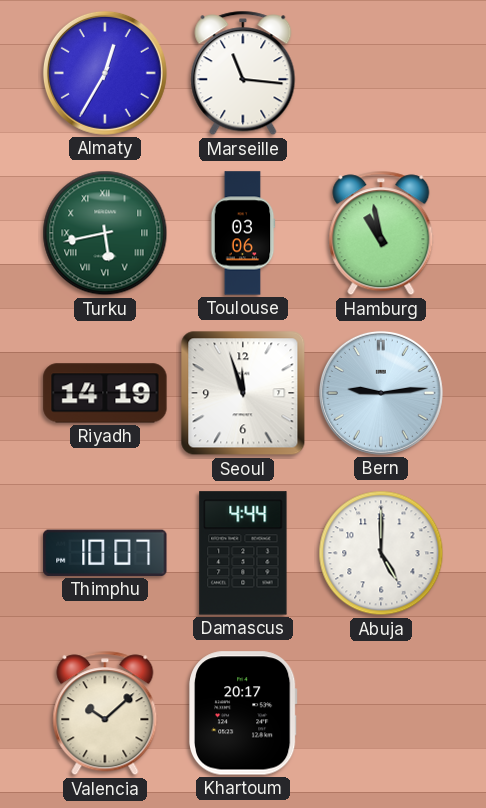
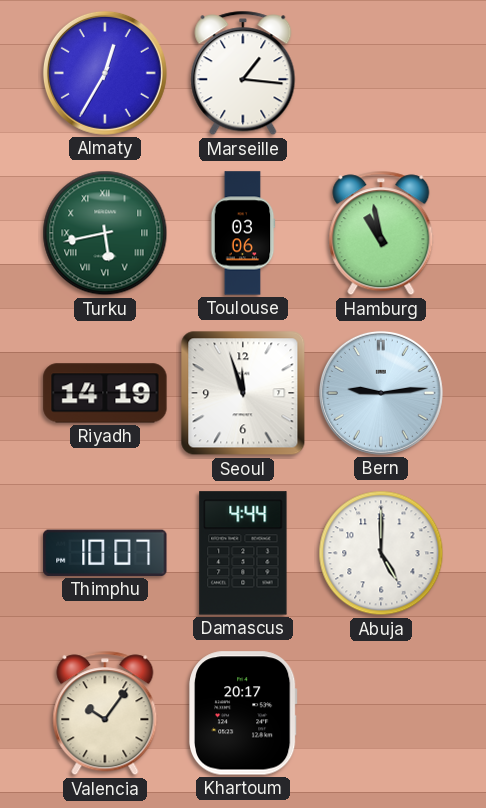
Marseille: 11:16 -> 1:16
Valencia: 10:08 -> 10:06
